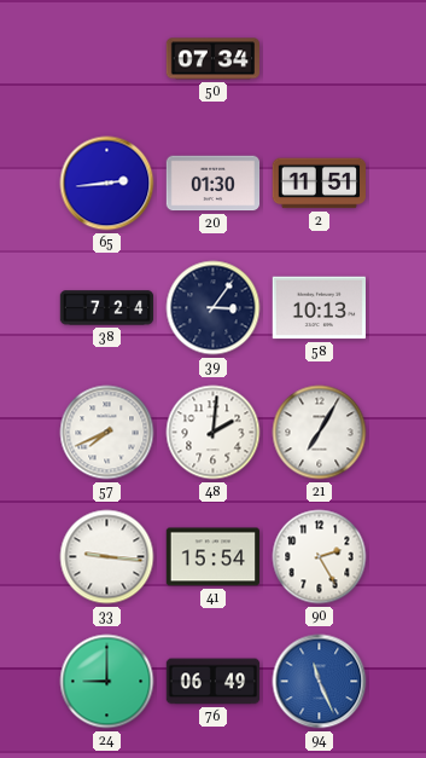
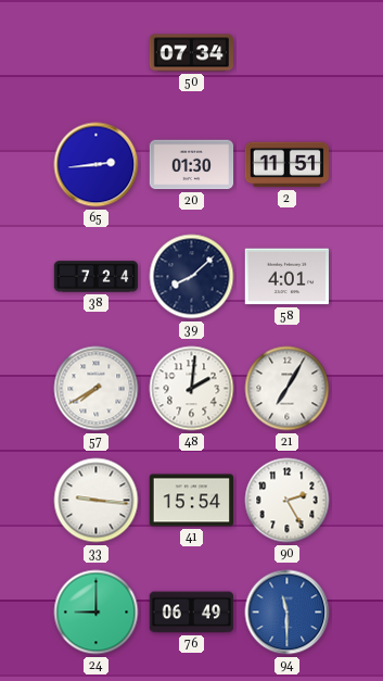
39: 3:06 -> 8:08
58: 10:13 -> 4:01
57: 7:41 -> 7:40
94: 11:26 -> 11:30
